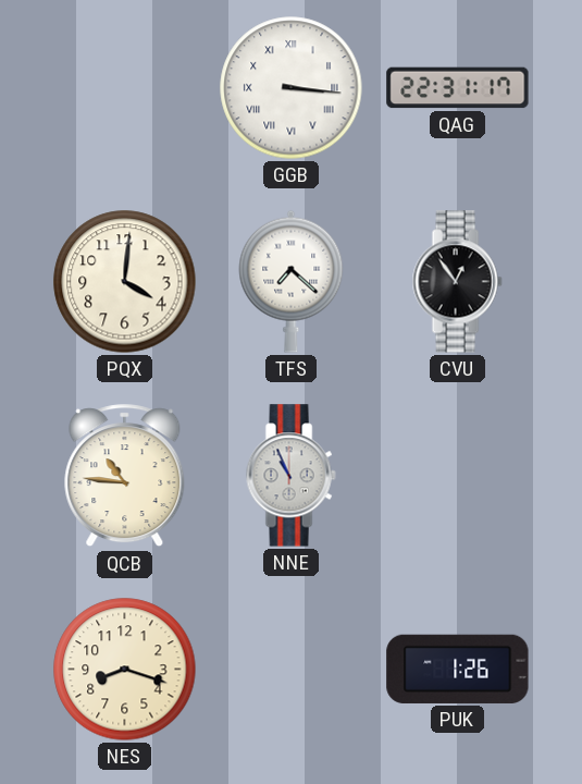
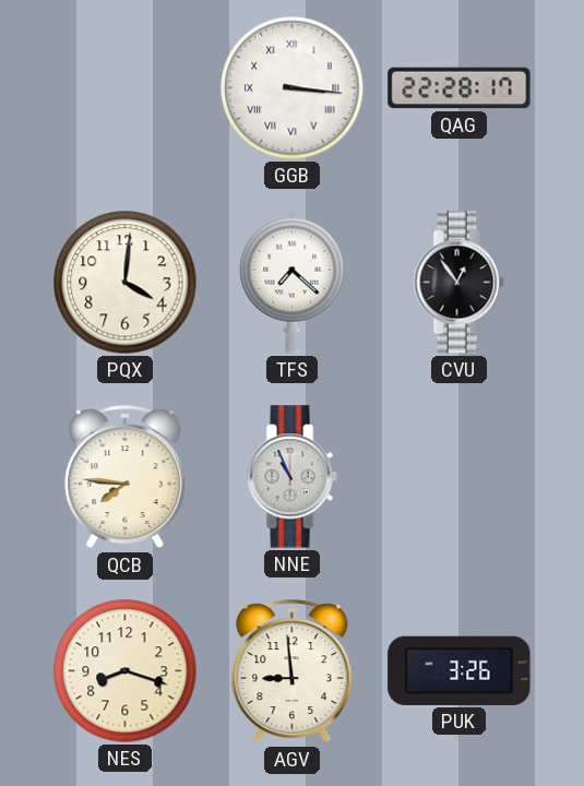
QAG: 22:31 -> 22:28
QCB: 10:46 -> 7:46
AGV: none -> 8:59
PUK: 1:26 -> 3:26
